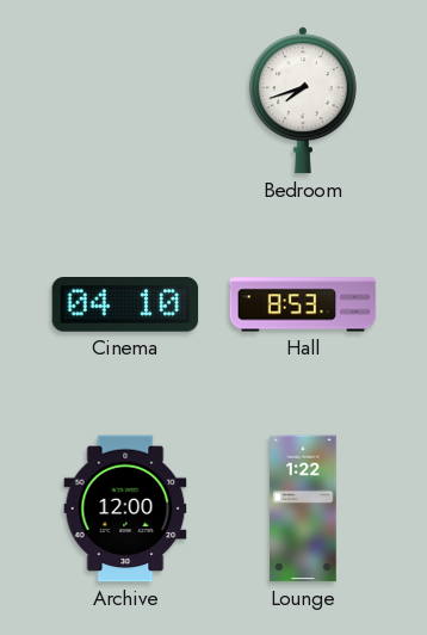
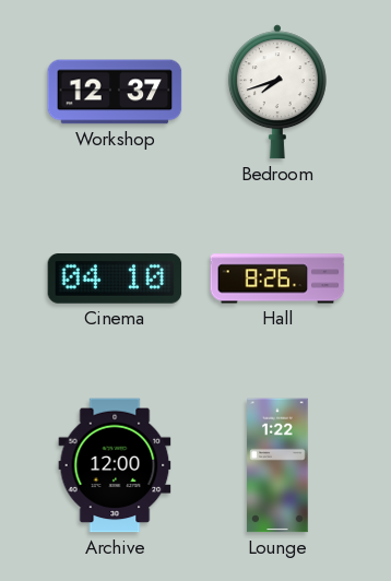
Workshop: none -> 12:37
Hall: 8:53 -> 8:26
